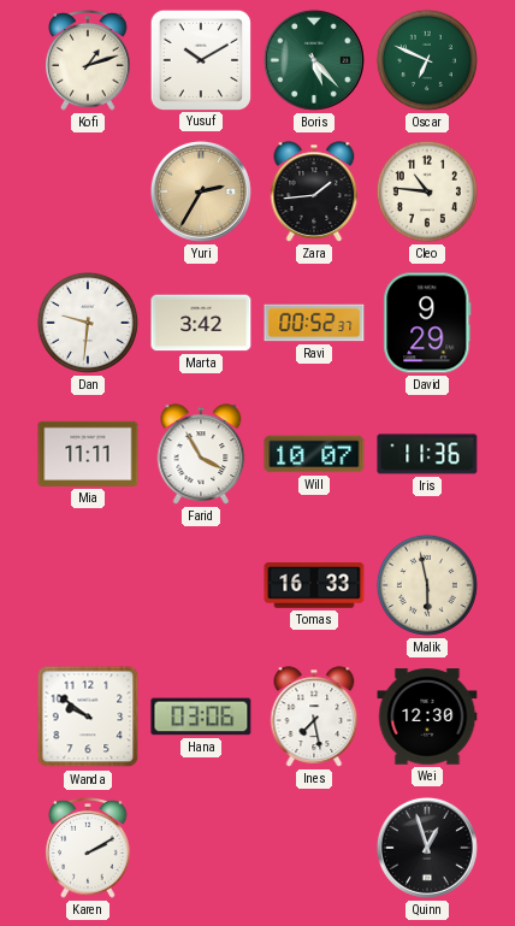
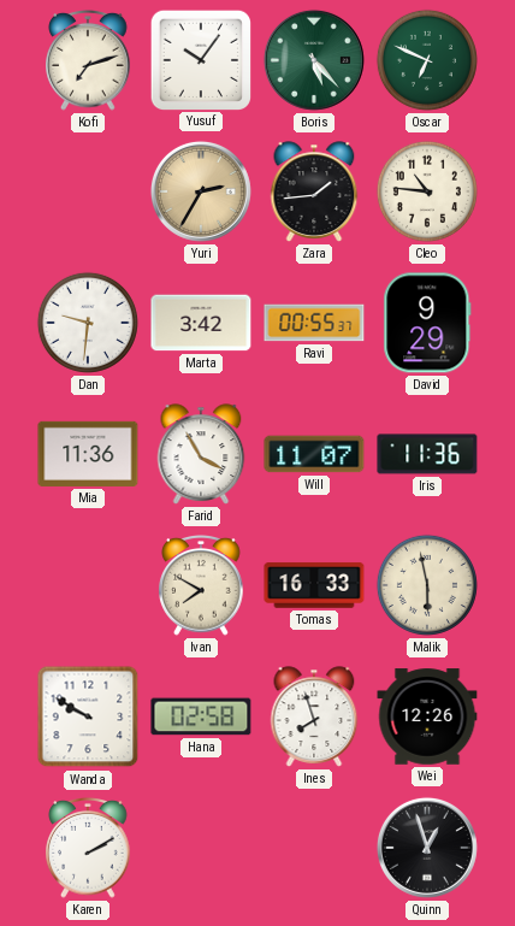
Kofi: 1:12 -> 7:12
Yusuf: 10:10 -> 10:06
Ravi: 00:52 -> 00:55
Mia: 11:11 -> 11:36
Will: 10:07 -> 11:07
Ivan: none -> 7:50
Wanda: 9:51 -> 9:50
Hana: 03:06 -> 02:58
Ines: 7:28 -> 7:57
Wei: 12:30 -> 12:26
